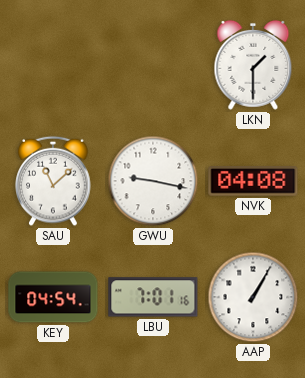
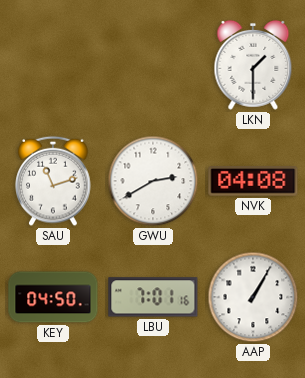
SAU: 11:08 -> 11:12
GWU: 9:17 -> 2:40
KEY: 04:54 -> 04:50
